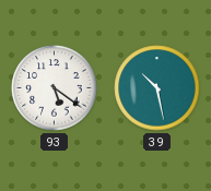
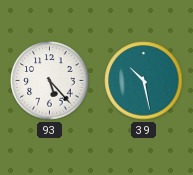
93: 5:21 -> 5:23
